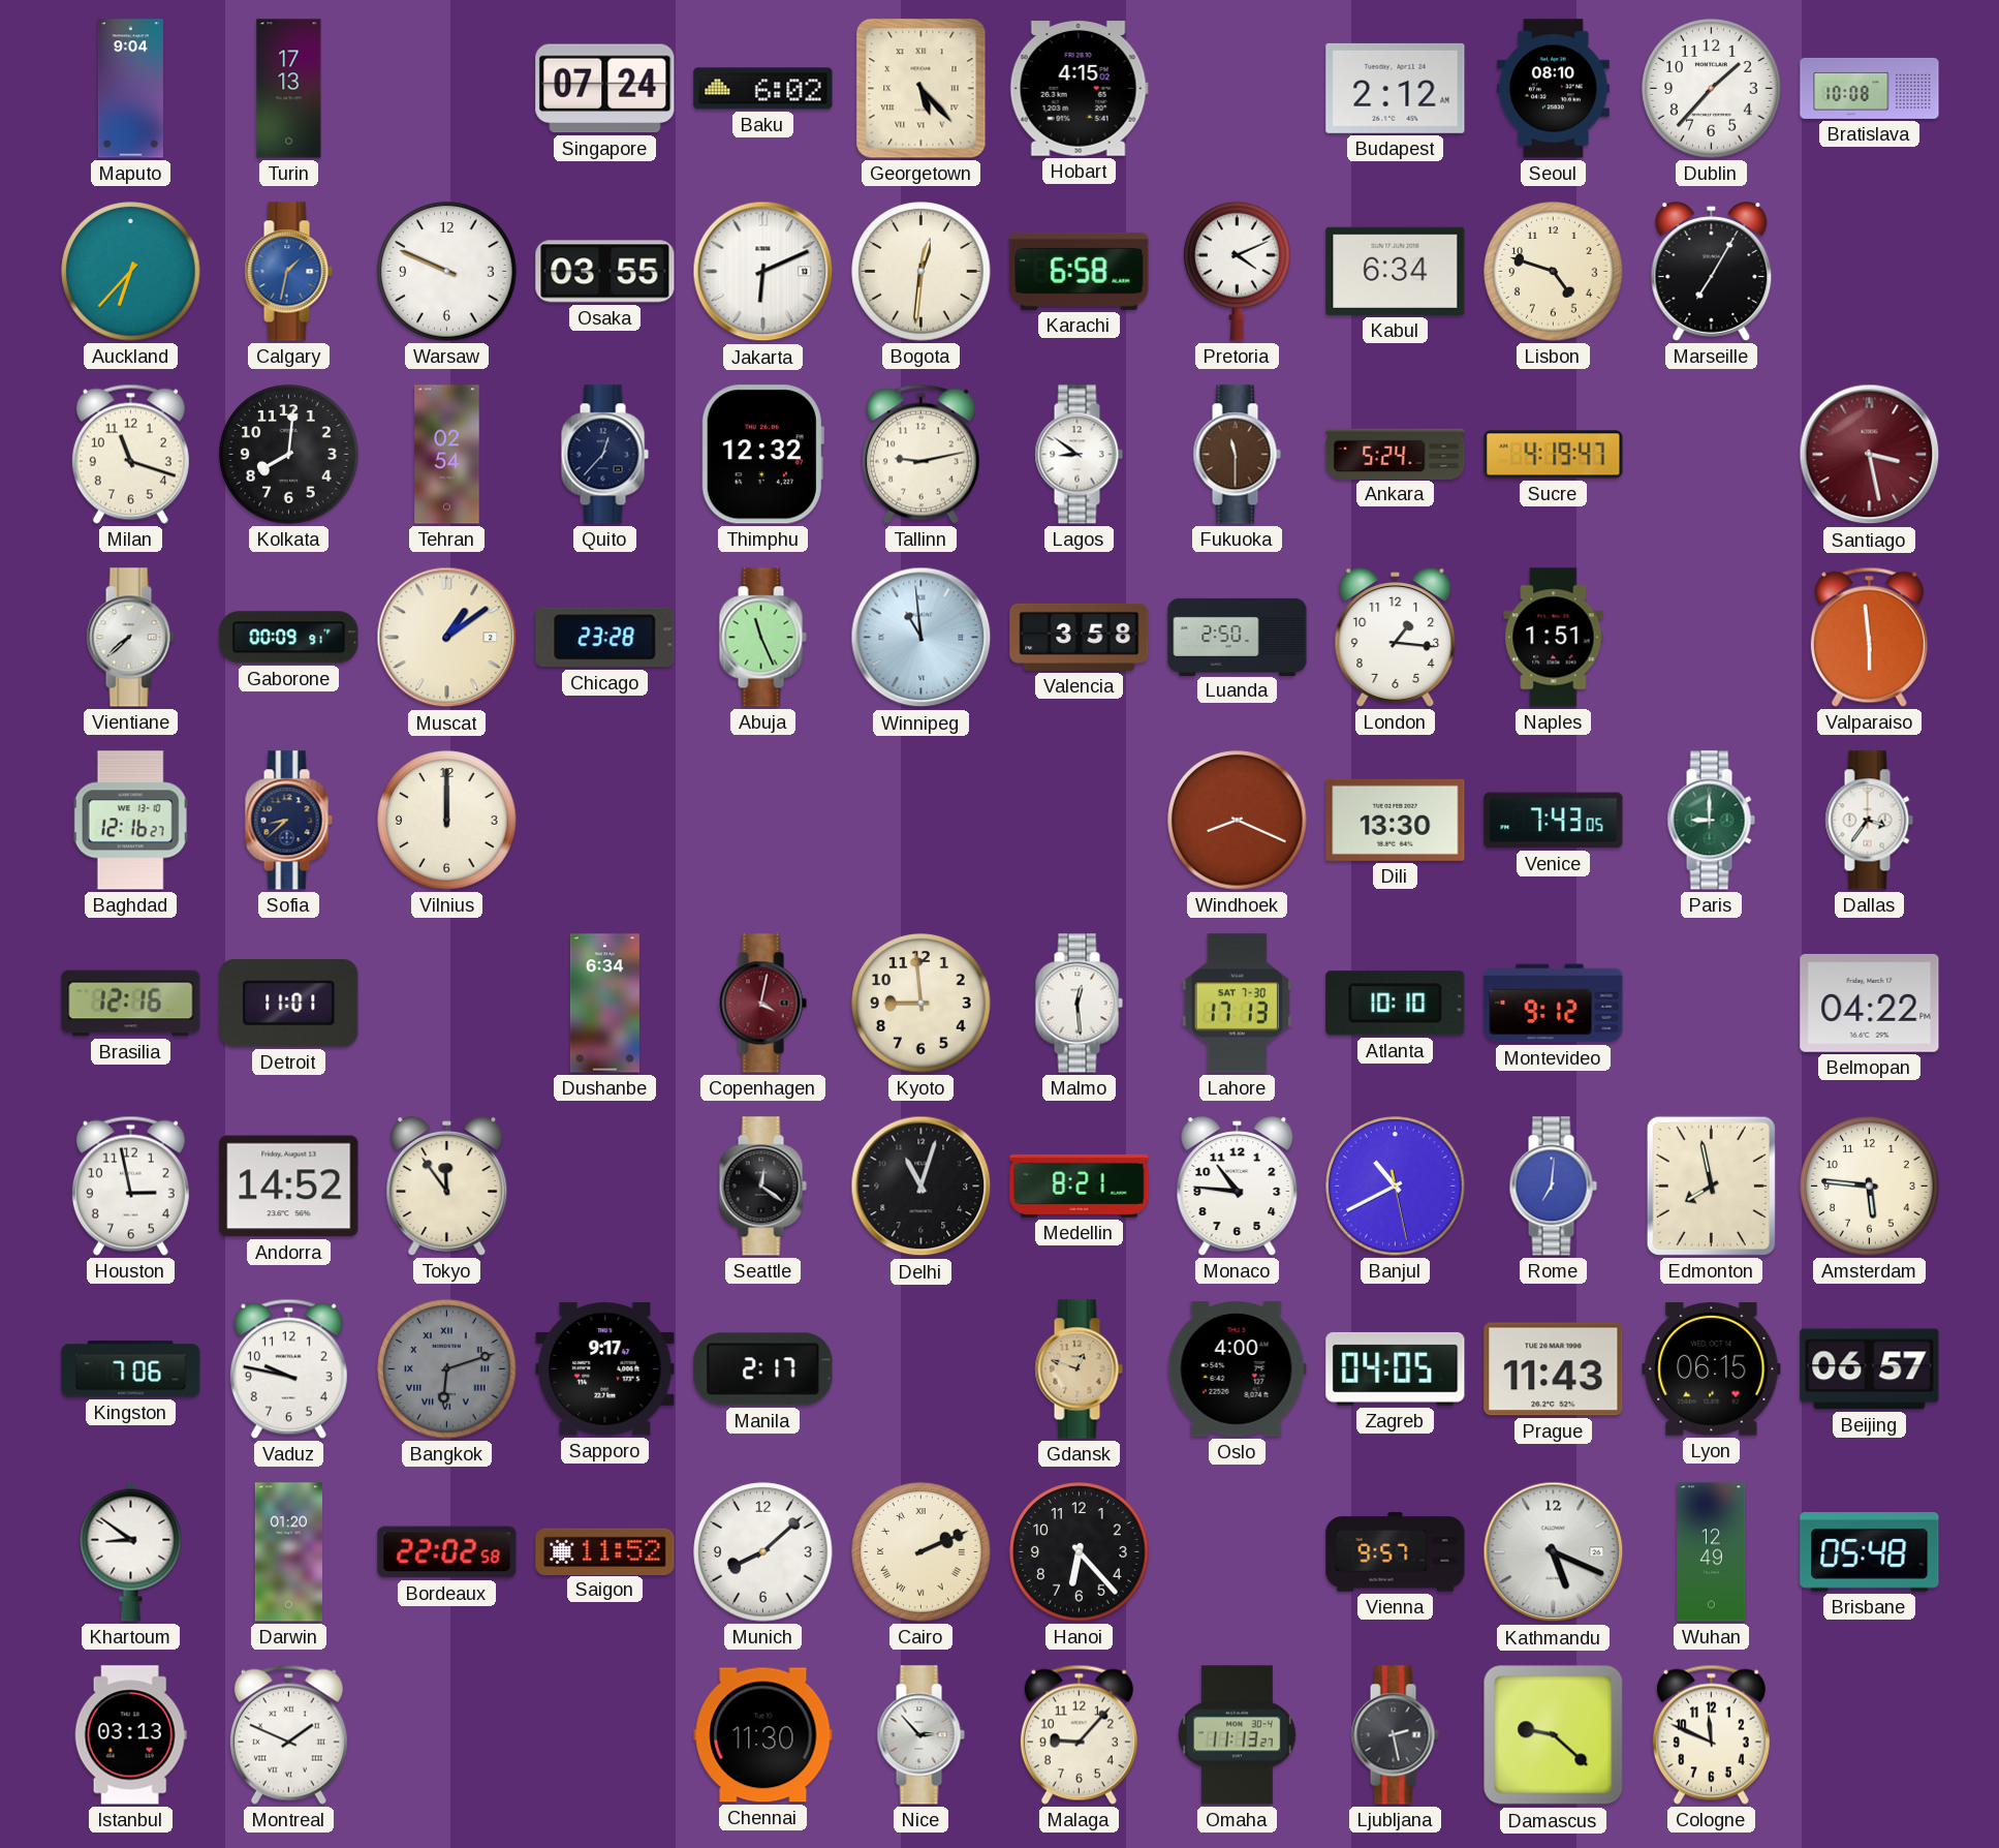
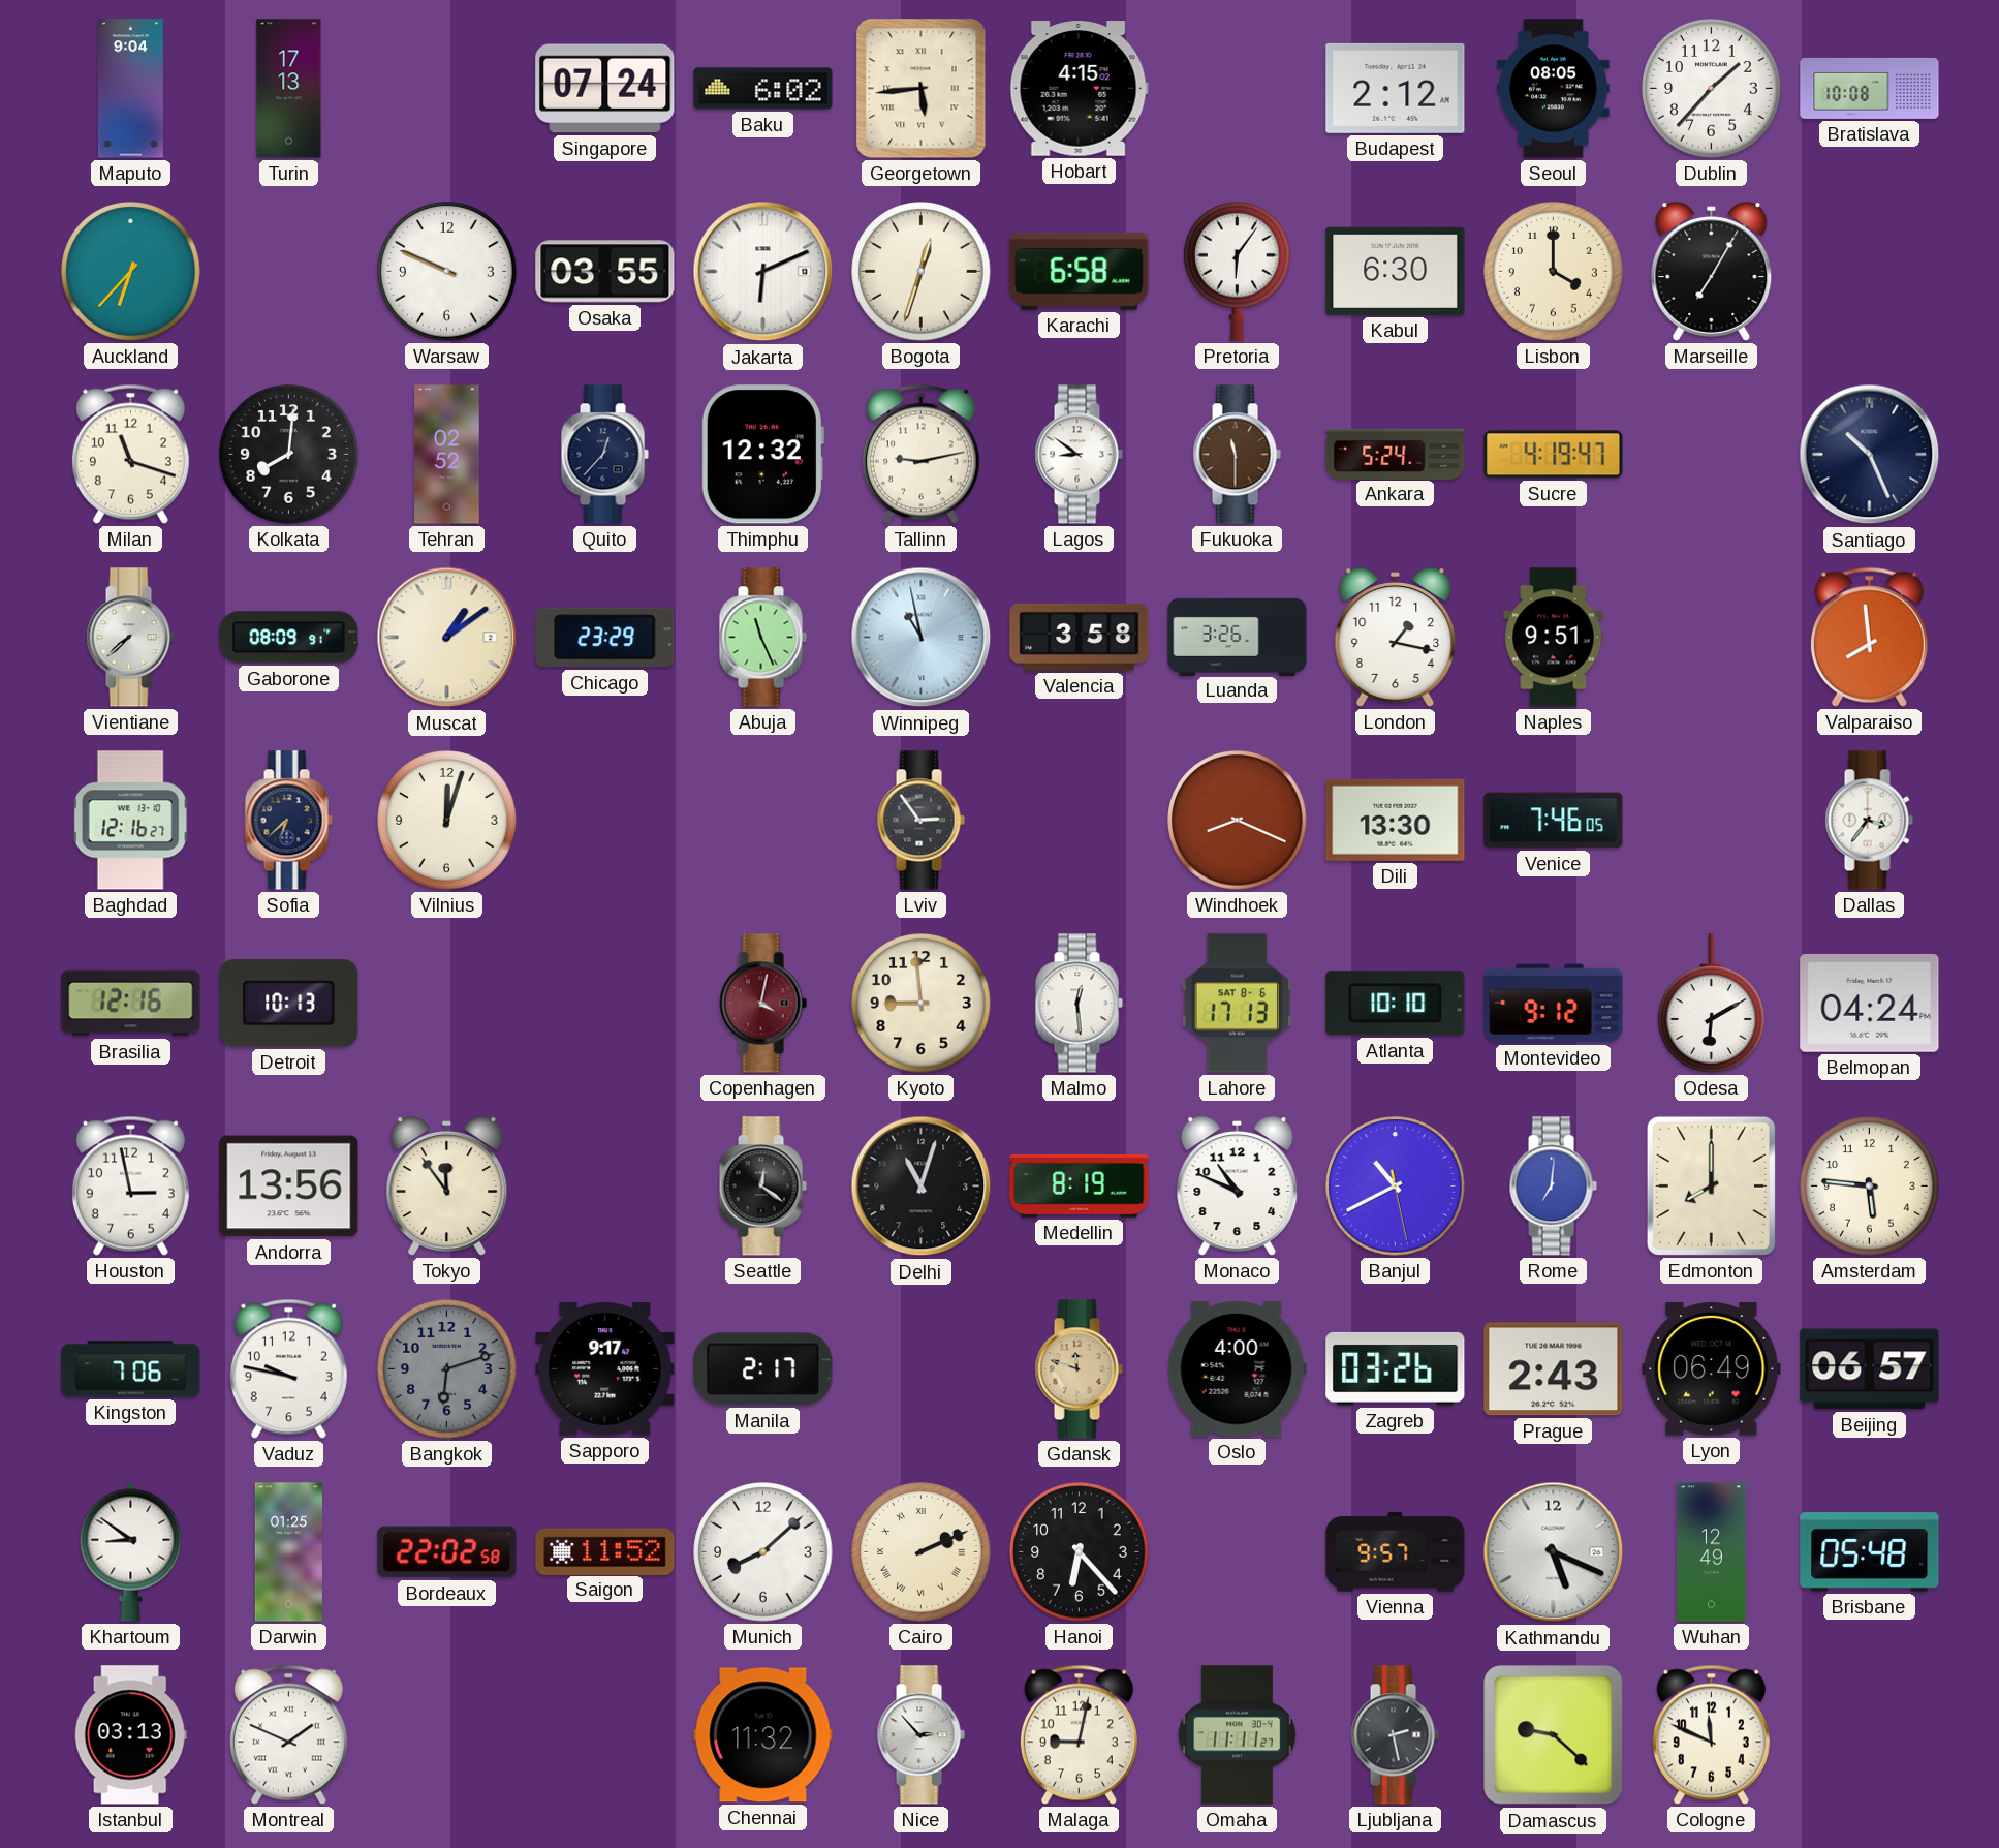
Georgetown: 5:23 -> 5:44
Seoul: 08:10 -> 08:05
Calgary: 1:32 -> none
Bogota: 12:31 -> 12:33
Pretoria: 4:11 -> 6:06
Kabul: 6:34 -> 6:30
Lisbon: 4:48 -> 4:00
Tehran: 02:54 -> 02:52
Santiago: 3:28 -> 10:26
Santiago dial: burgundy -> navy
Gaborone: 00:09 -> 08:09
Chicago: 23:28 -> 23:29
Winnipeg: 10:59 -> 10:58
Luanda: 2:50 -> 3:26
London: 1:16 -> 1:17
Naples: 1:51 -> 9:51
Valparaiso: 5:59 -> 7:59
Sofia: 8:38 -> 6:38
Vilnius: 12:00 -> 12:03
Lviv: none -> 2:54
Venice: 7:43 -> 7:46
Paris: 9:00 -> none
Detroit: 11:01 -> 10:13
Dushanbe: 6:34 -> none
Lahore date: SAT 7-30 -> SAT 8-6
Odesa: none -> 6:10
Belmopan: 04:22 -> 04:24
Andorra: 14:52 -> 13:56
Medellin: 8:21 -> 8:19
Monaco: 10:46 -> 10:49
Edmonton: 7:58 -> 8:00
Bangkok numerals: Roman -> Arabic
Gdansk: 12:48 -> 11:48
Zagreb: 04:05 -> 03:26
Prague: 11:43 -> 2:43
Lyon: 06:15 -> 06:49
Darwin: 01:20 -> 01:25
Chennai: 11:30 -> 11:32
Malaga: 9:07 -> 9:02
Omaha: 11:13 -> 11:11
